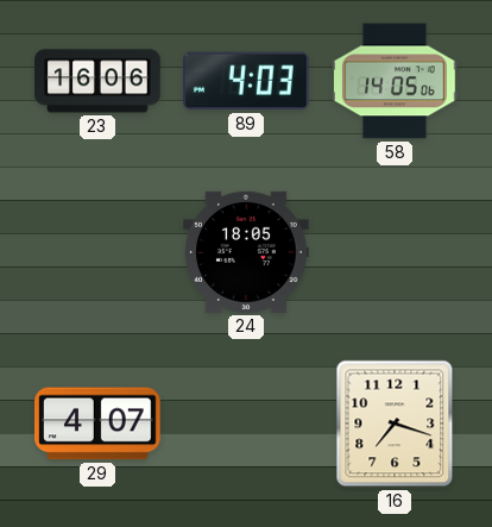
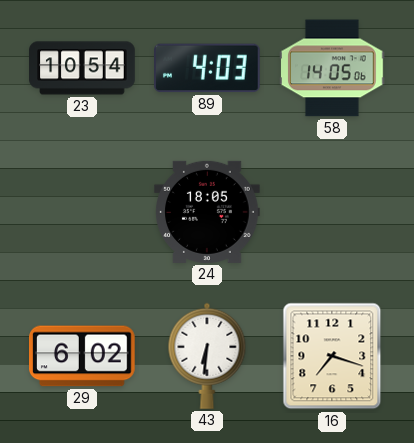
23: 16:06 -> 10:54
29: 4:07 -> 6:02
43: none -> 6:31
